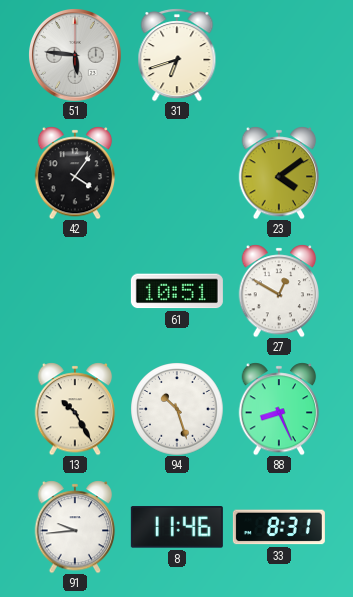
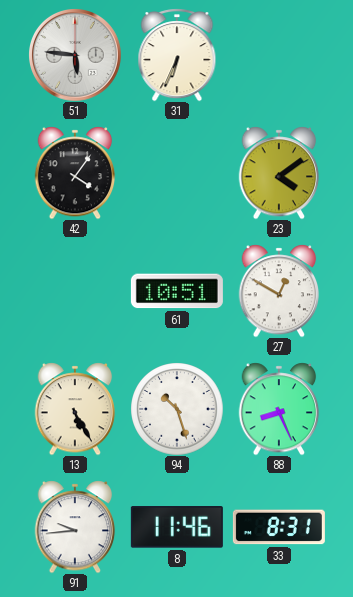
31: 6:42 -> 6:34
13: 10:25 -> 5:25
